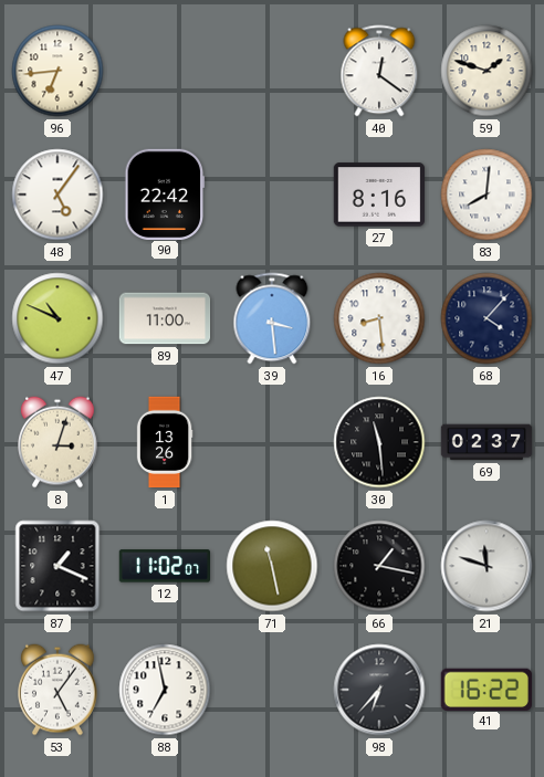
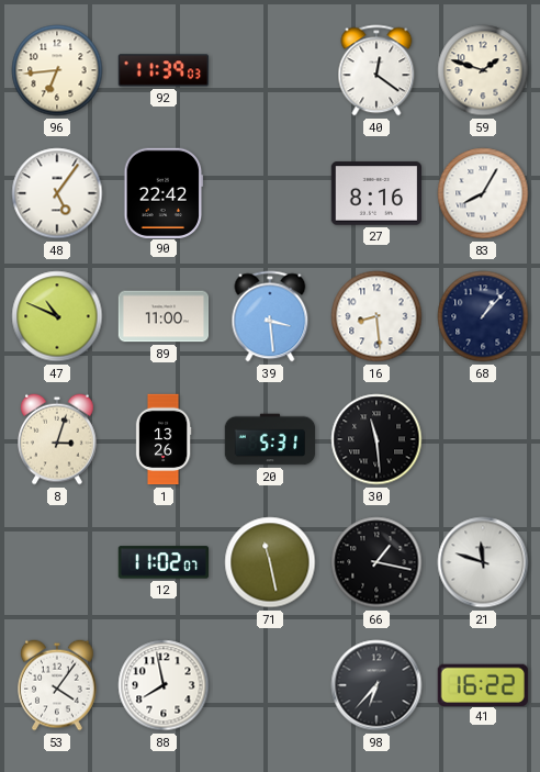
92: none -> 11:39
83: 8:01 -> 8:05
68: 4:07 -> 1:07
20: none -> 5:31
69: 02:37 -> none
87: 1:19 -> none
53: 5:06 -> 4:06
88: 6:58 -> 7:58
